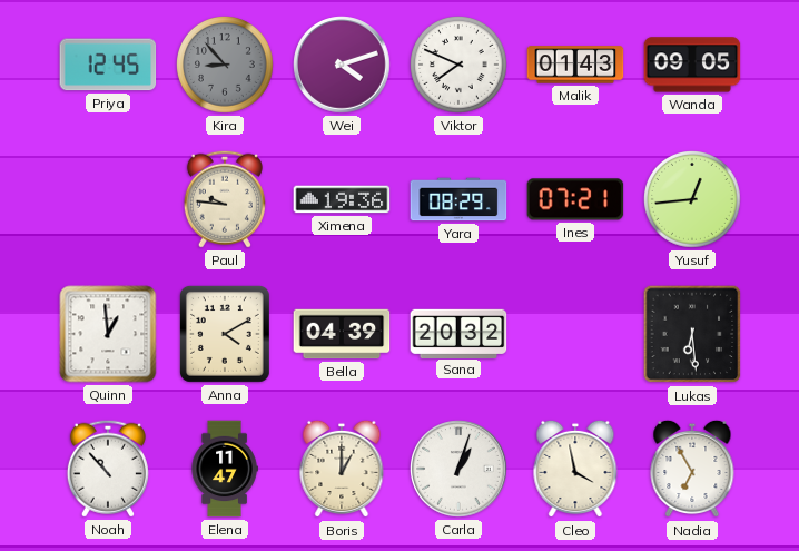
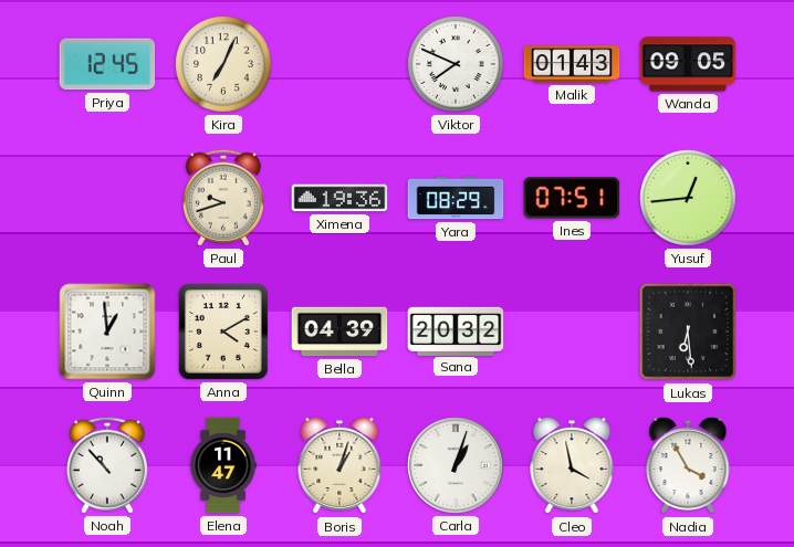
Kira: 8:53 -> 7:04
Kira dial: grey -> cream
Wei: 4:12 -> none
Paul: 9:46 -> 9:42
Ines: 07:21 -> 07:51
Boris: 1:00 -> 1:03
Nadia: 6:55 -> 3:55
